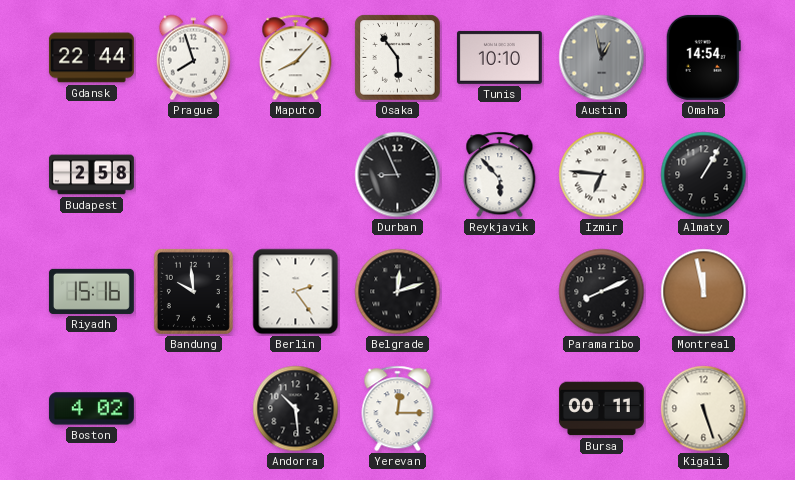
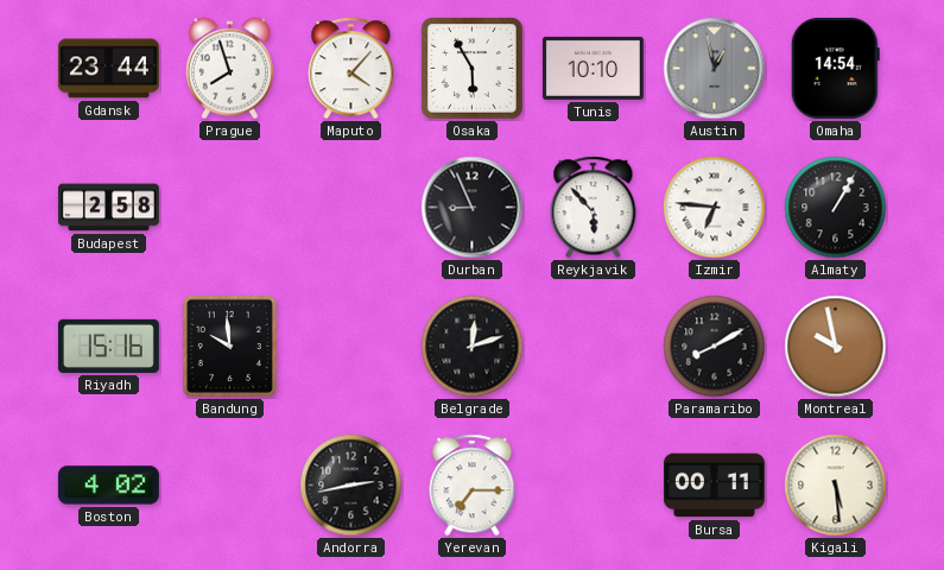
Gdansk: 22:44 -> 23:44
Maputo: 8:07 -> 4:07
Osaka: 5:54 -> 5:55
Berlin: 2:24 -> none
Paramaribo: 8:11 -> 8:10
Montreal: 11:58 -> 9:58
Andorra: 10:29 -> 2:43
Yerevan: 12:15 -> 7:15
Kigali: 5:27 -> 5:29
